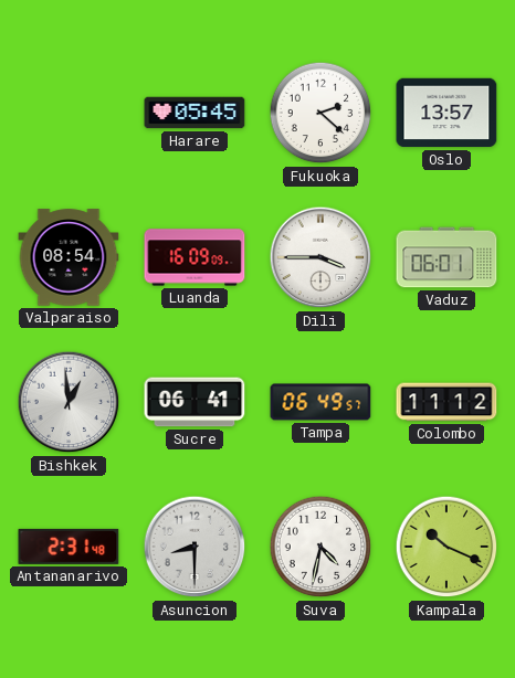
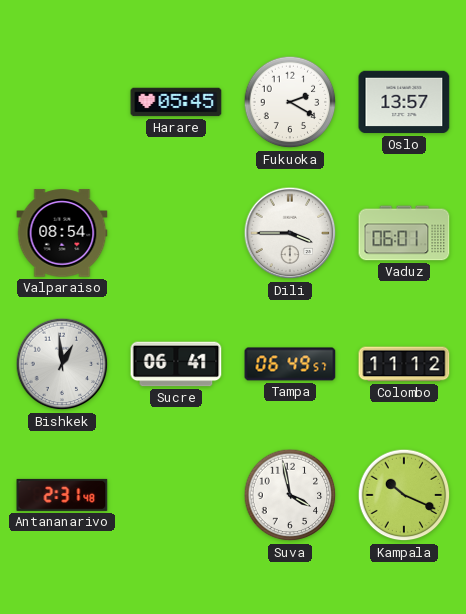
Fukuoka: 2:22 -> 2:20
Luanda: 16:09 -> none
Asuncion: 8:30 -> none
Suva: 4:32 -> 3:58
